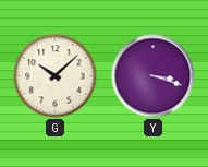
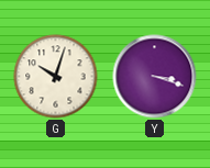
G: 10:08 -> 10:03
